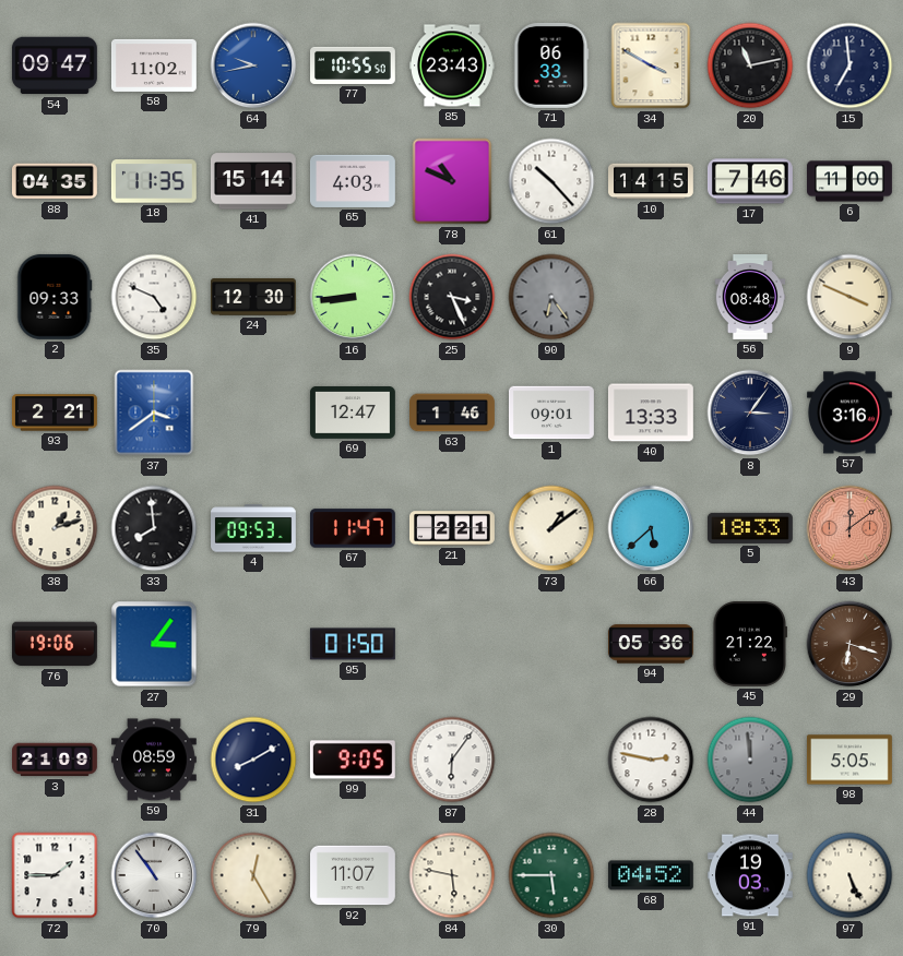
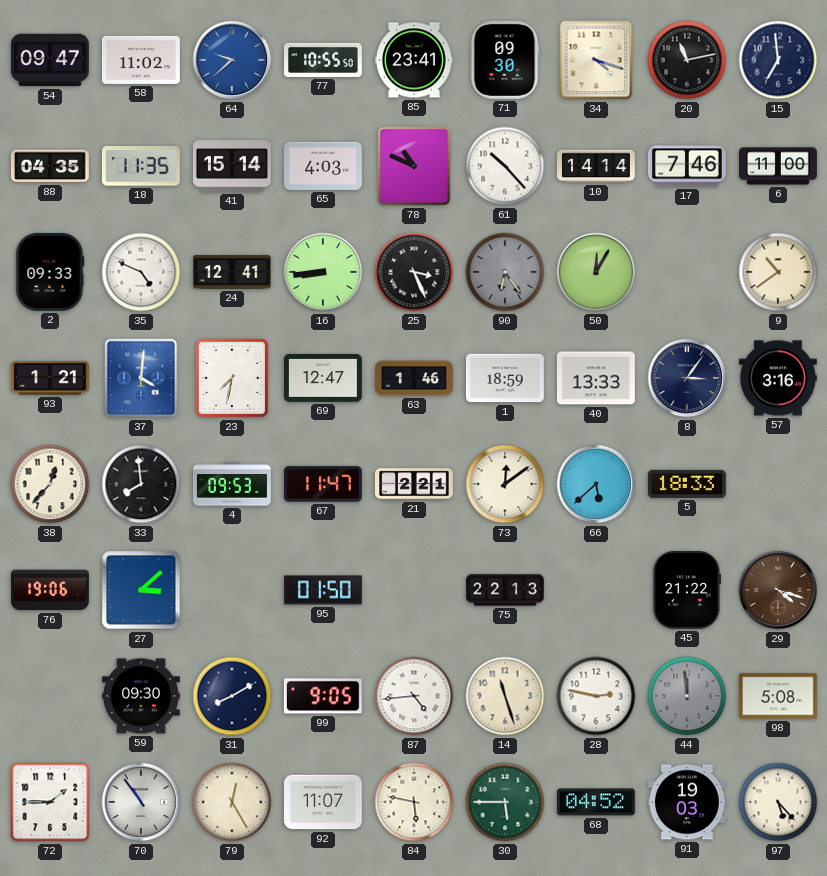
64: 9:43 -> 9:38
85: 23:43 -> 23:41
71: 06:33 -> 09:30
34: 3:50 -> 4:18
10: 14:15 -> 14:14
24: 12:30 -> 12:41
50: none -> 12:05
56: 08:48 -> none
9: 3:49 -> 10:39
93: 2:21 -> 1:21
37: 3:39 -> 4:01
23: none -> 7:32
1: 09:01 -> 18:59
38: 1:12 -> 12:37
73: 1:09 -> 12:09
43: 12:09 -> none
27: 3:06 -> 3:08
75: none -> 22:13
94: 05:36 -> none
29: 6:18 -> 4:18
3: 21:09 -> none
59: 08:59 -> 09:30
87: 6:06 -> 4:44
14: none -> 11:27
98: 5:05 -> 5:08
97: 5:26 -> 5:23
